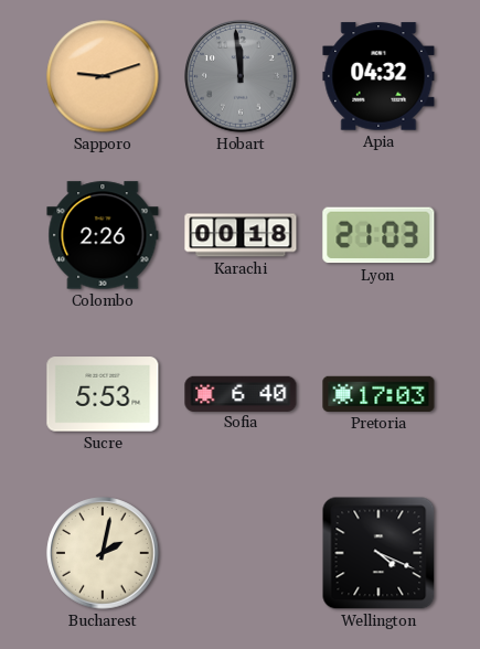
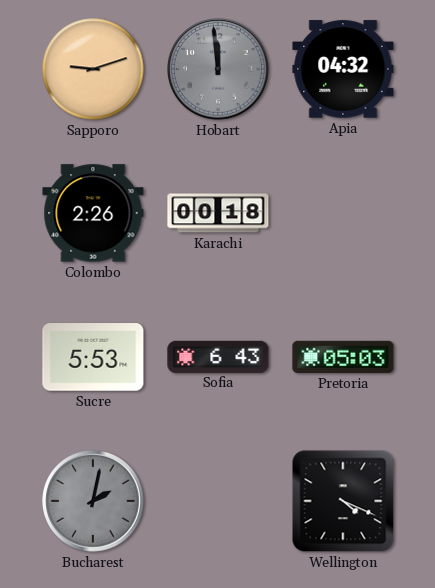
Lyon: 21:03 -> none
Sofia: 6:40 -> 6:43
Pretoria: 17:03 -> 05:03
Bucharest dial: cream -> grey
